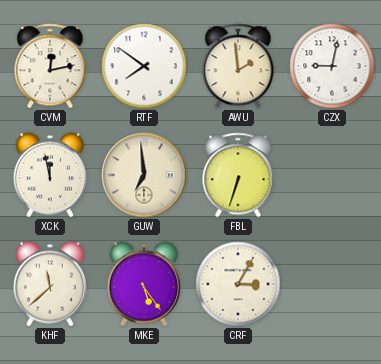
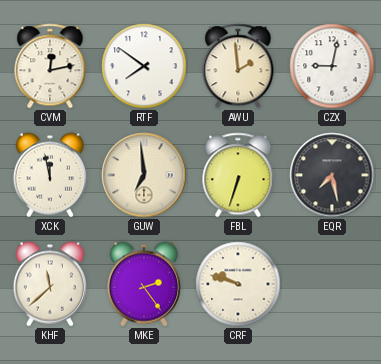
EQR: none -> 7:28
MKE: 5:24 -> 2:24
CRF: 3:05 -> 9:48
